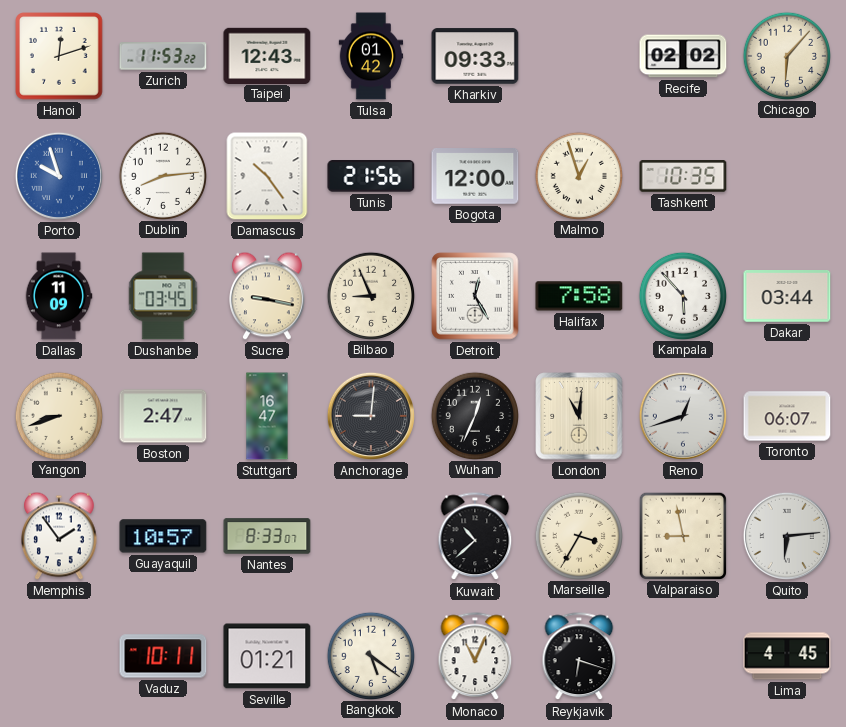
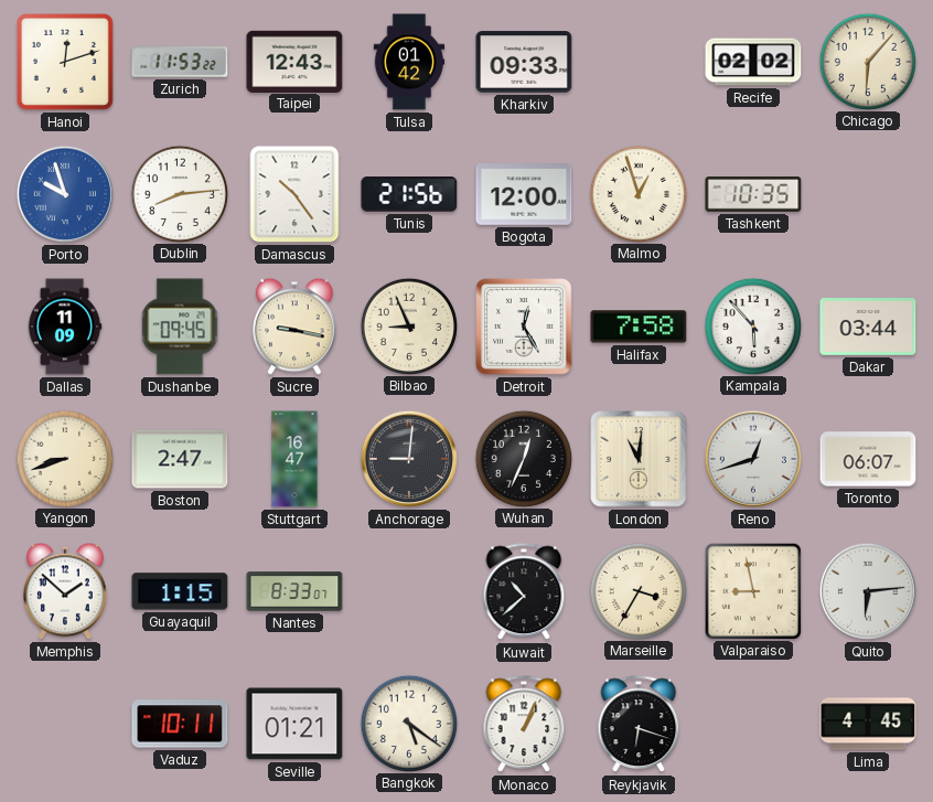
Dushanbe: 03:45 -> 09:45
Memphis: 1:54 -> 1:52
Guayaquil: 10:57 -> 1:15
Monaco: 11:04 -> 1:04
